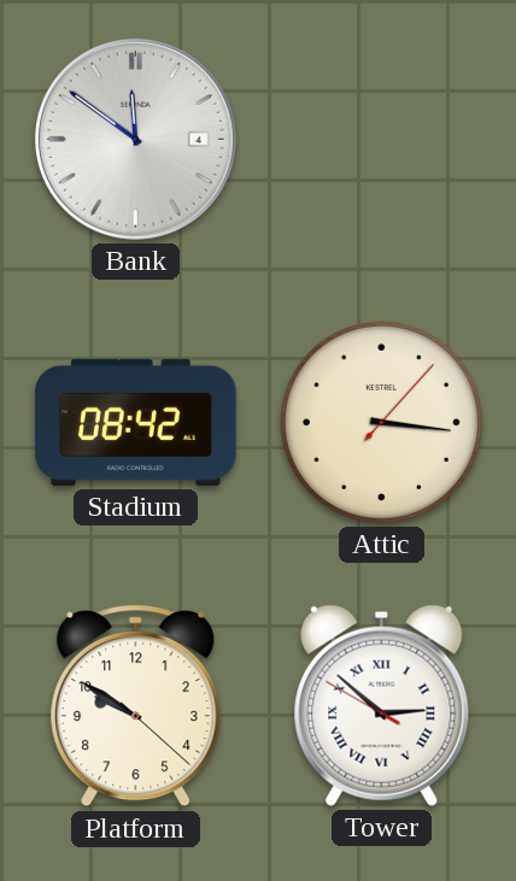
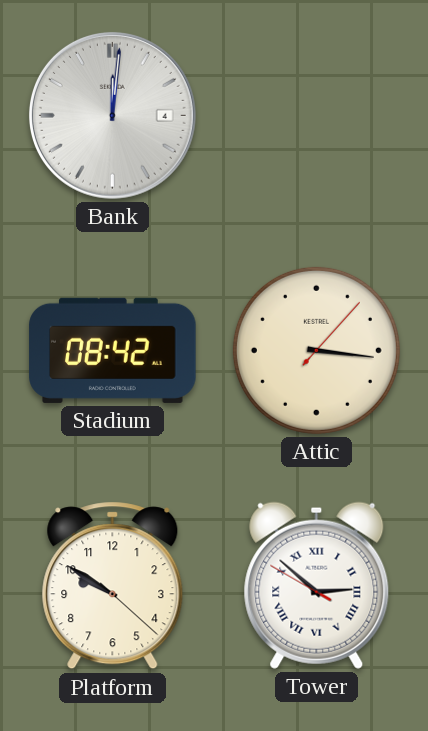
Bank: 11:51 -> 12:01
